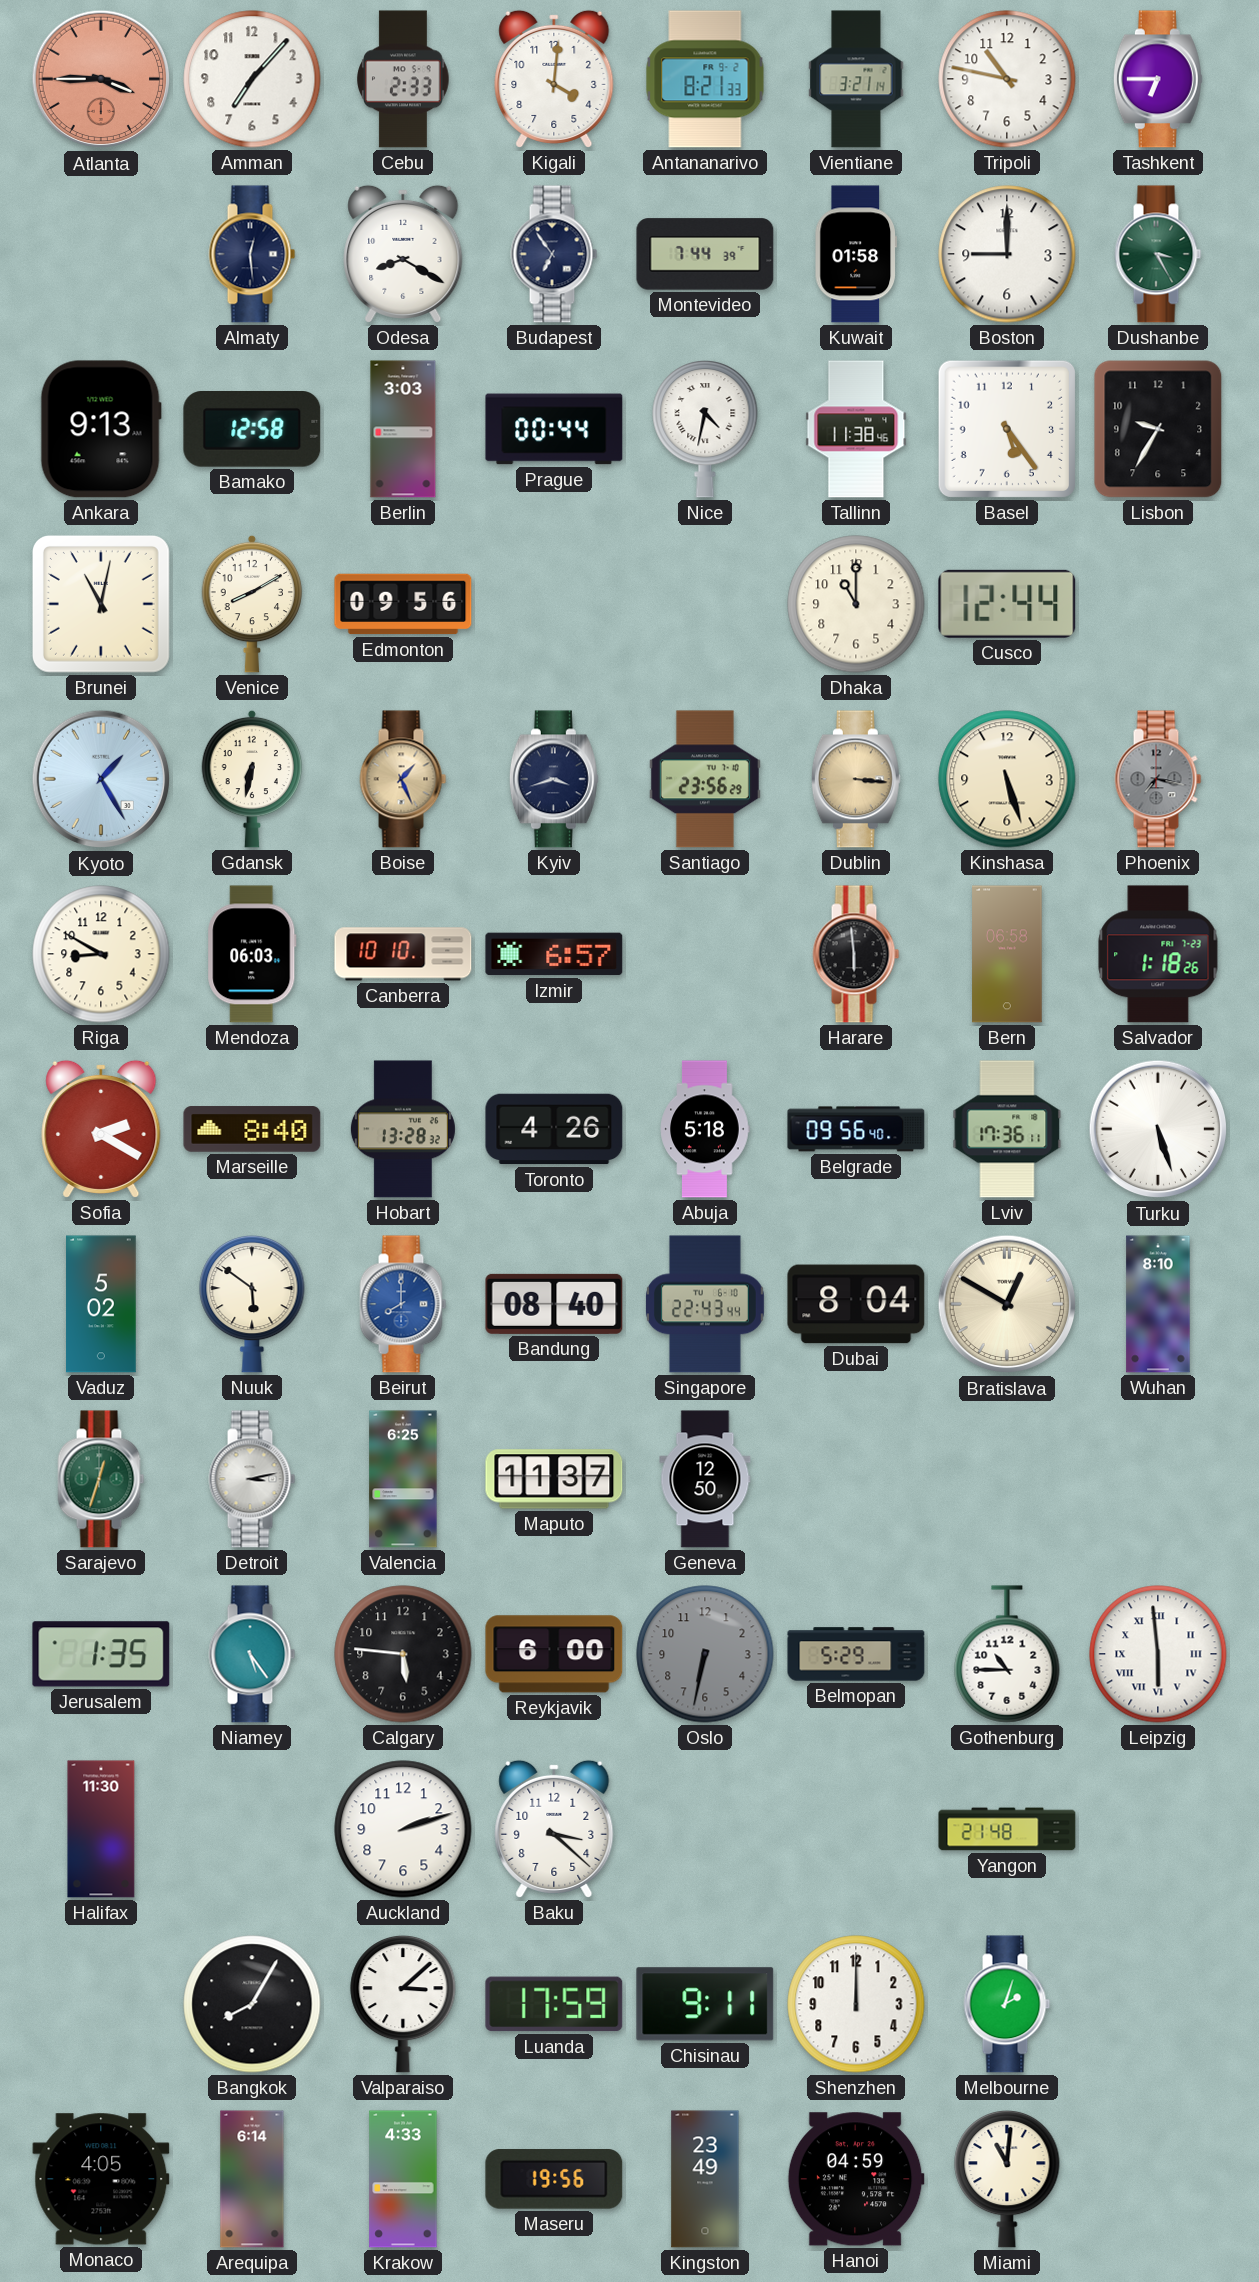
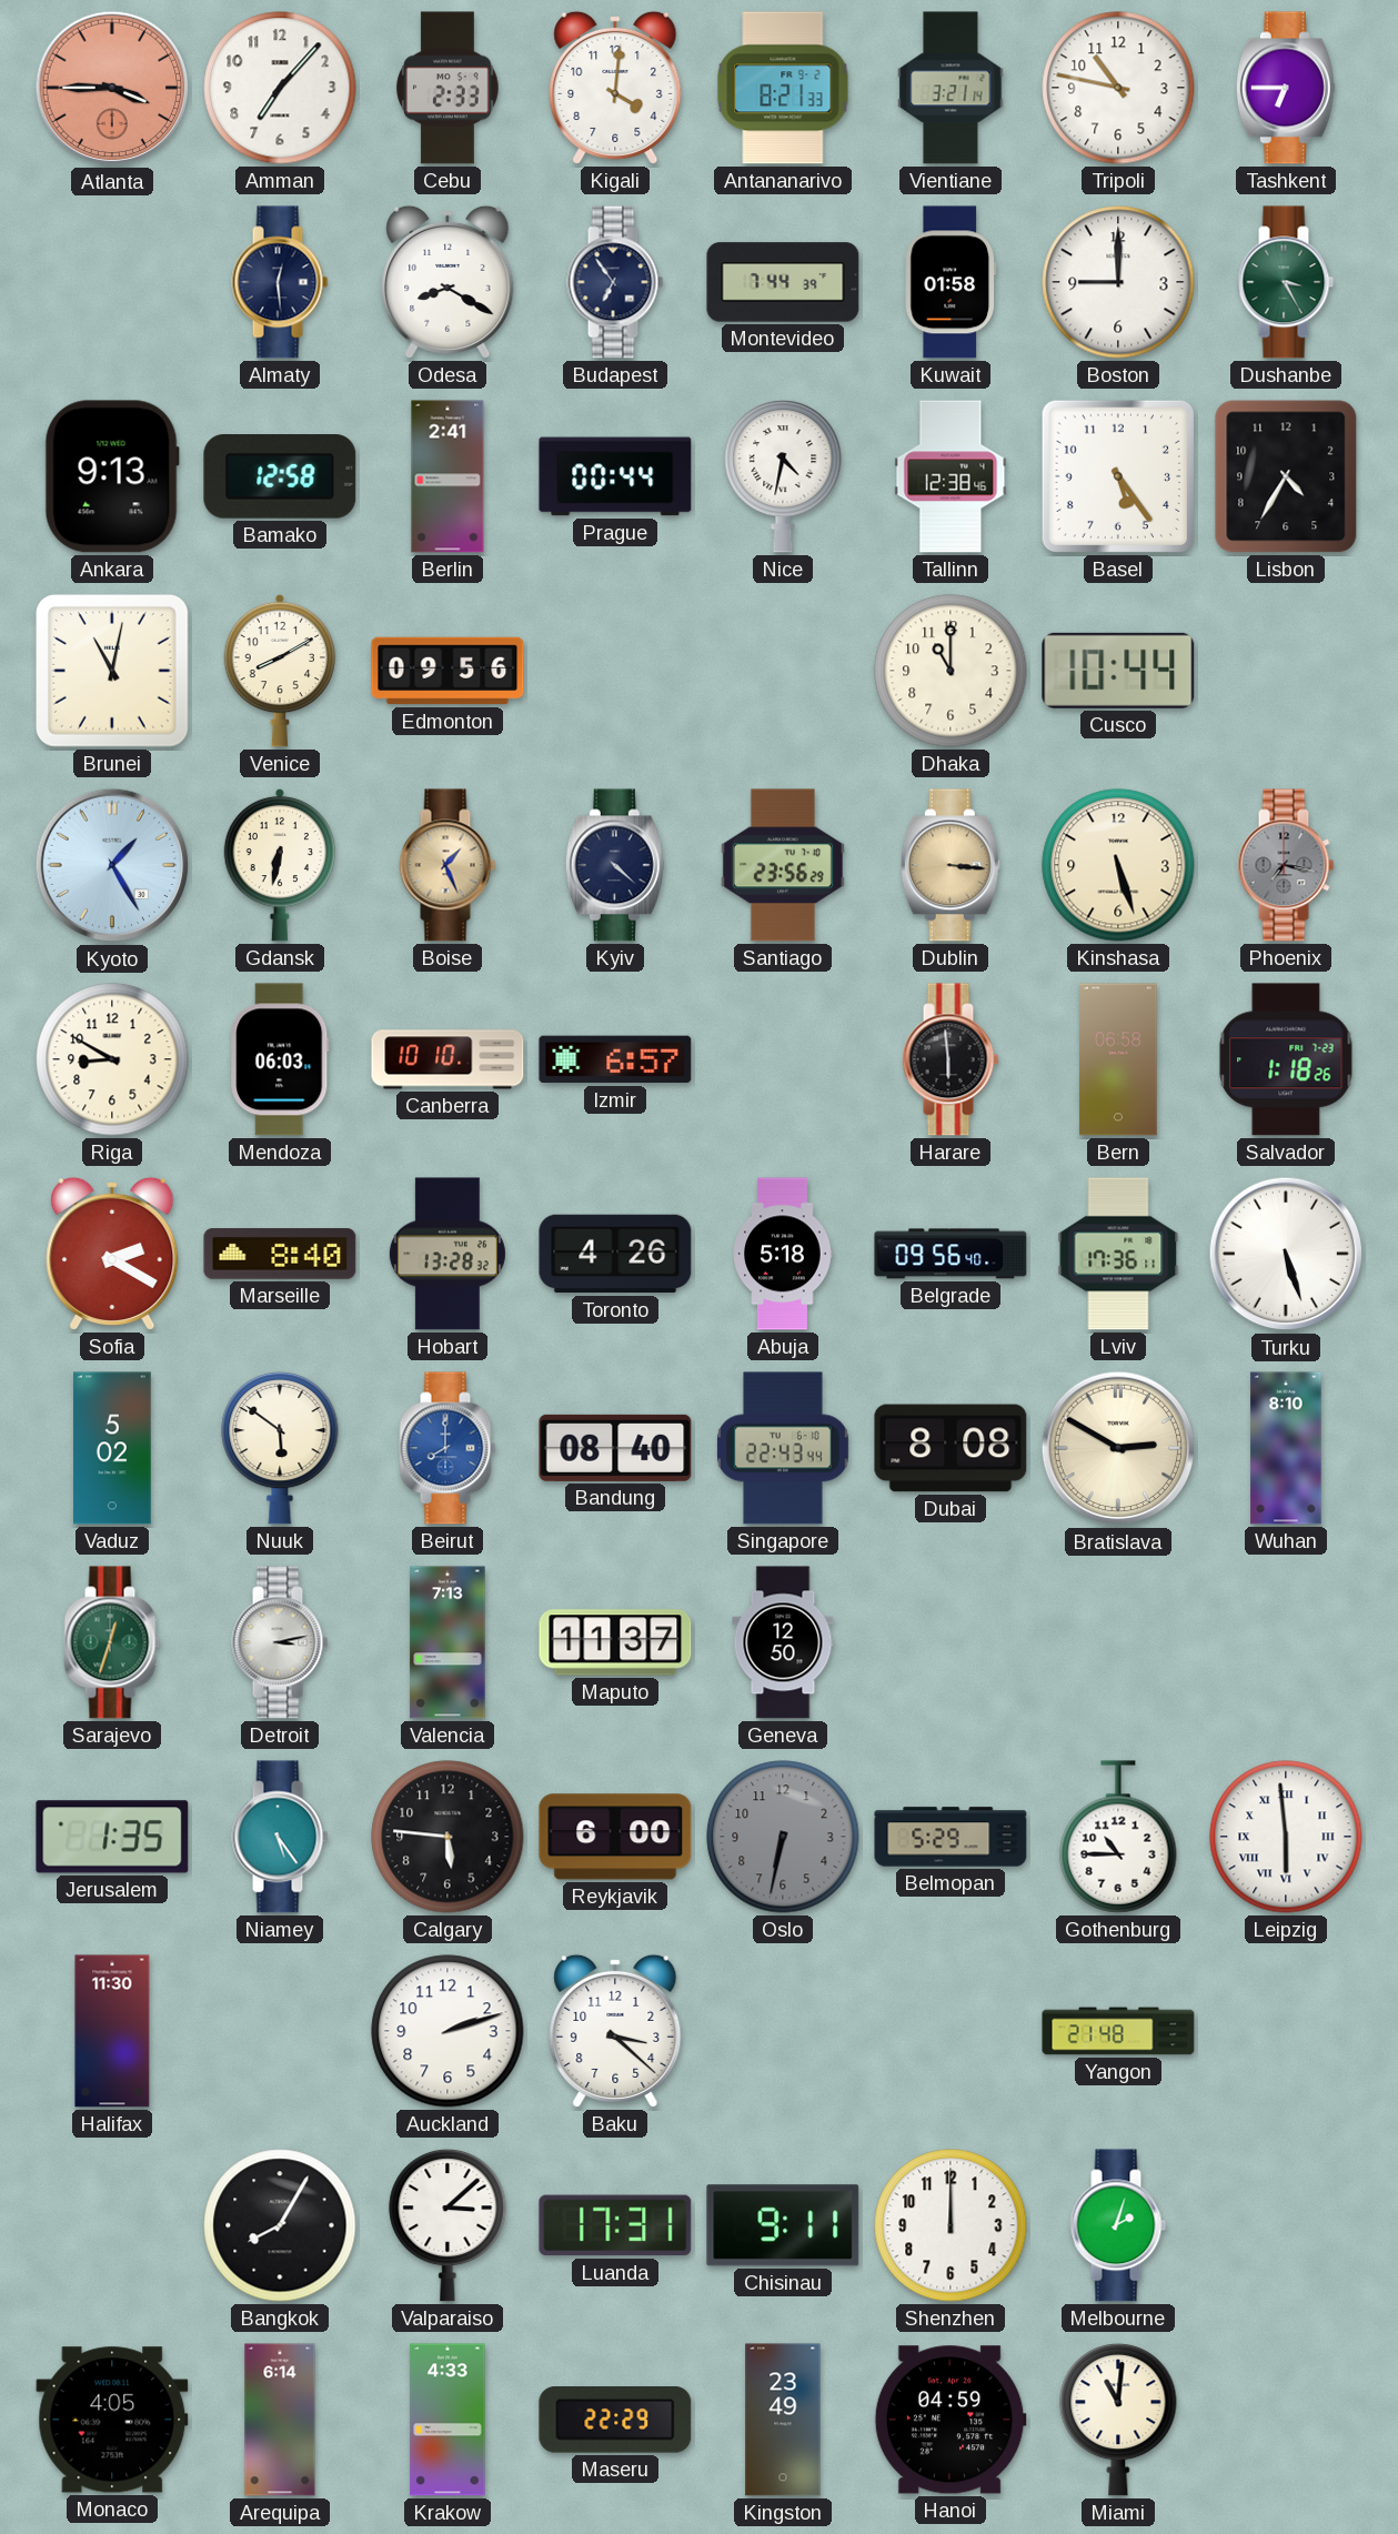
Berlin: 3:03 -> 2:41
Tallinn: 11:38 -> 12:38
Lisbon: 9:35 -> 4:35
Cusco: 12:44 -> 10:44
Kyiv: 3:42 -> 4:22
Dubai: 8:04 -> 8:08
Bratislava: 12:50 -> 2:50
Valencia: 6:25 -> 7:13
Luanda: 17:59 -> 17:31
Maseru: 19:56 -> 22:29
